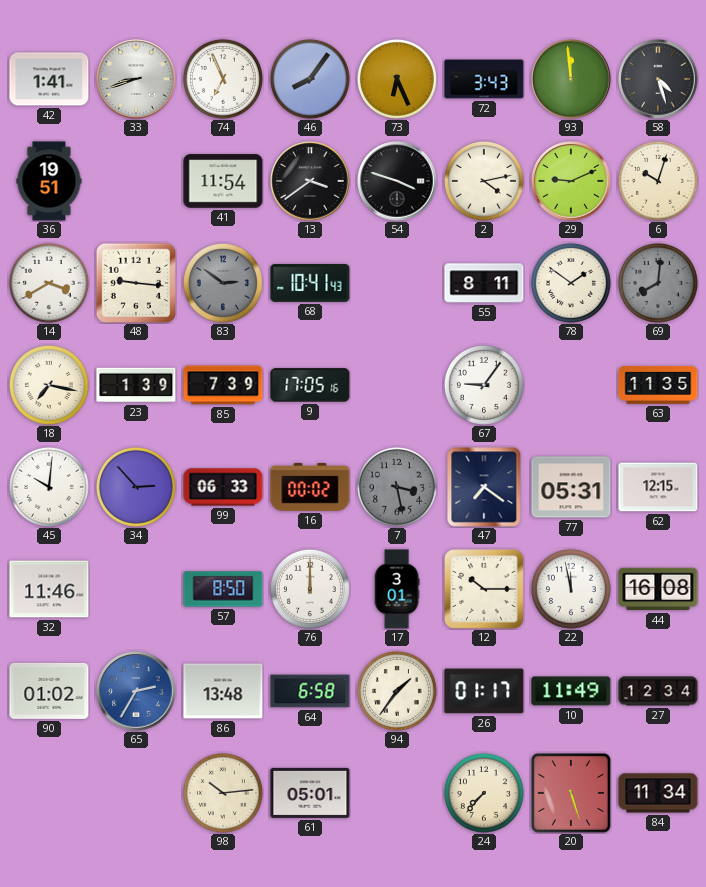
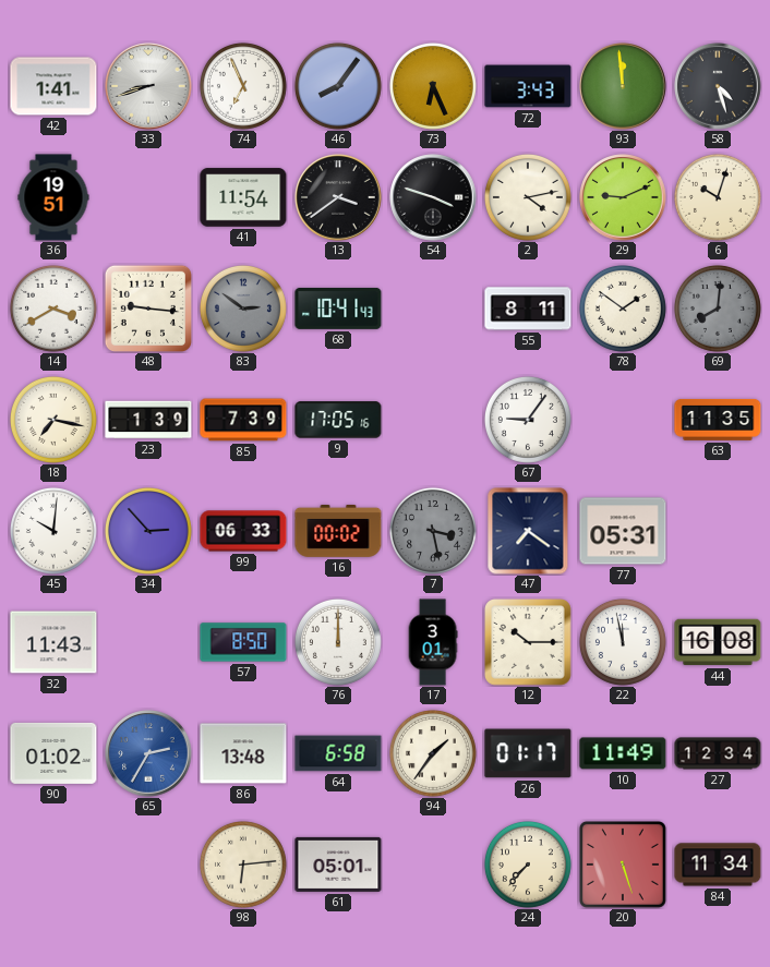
62: 12:15 -> none
32: 11:46 -> 11:43
98: 10:14 -> 6:14
